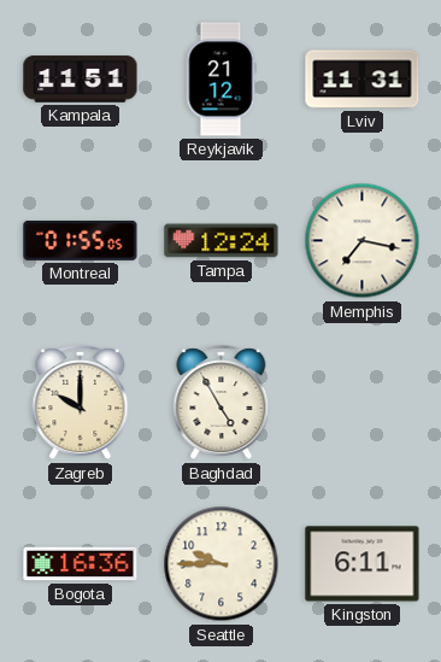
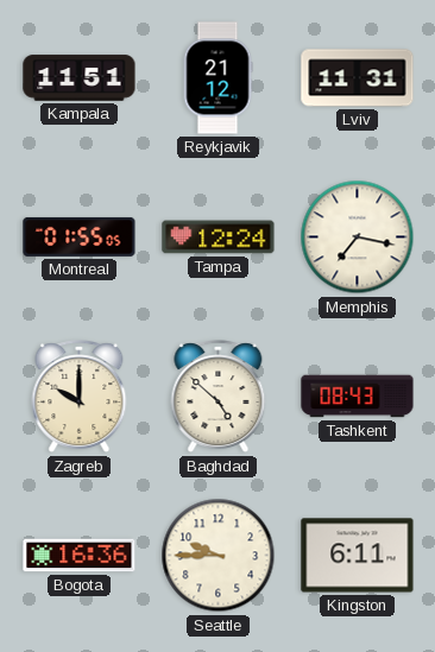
Baghdad: 4:55 -> 4:52
Tashkent: none -> 08:43
